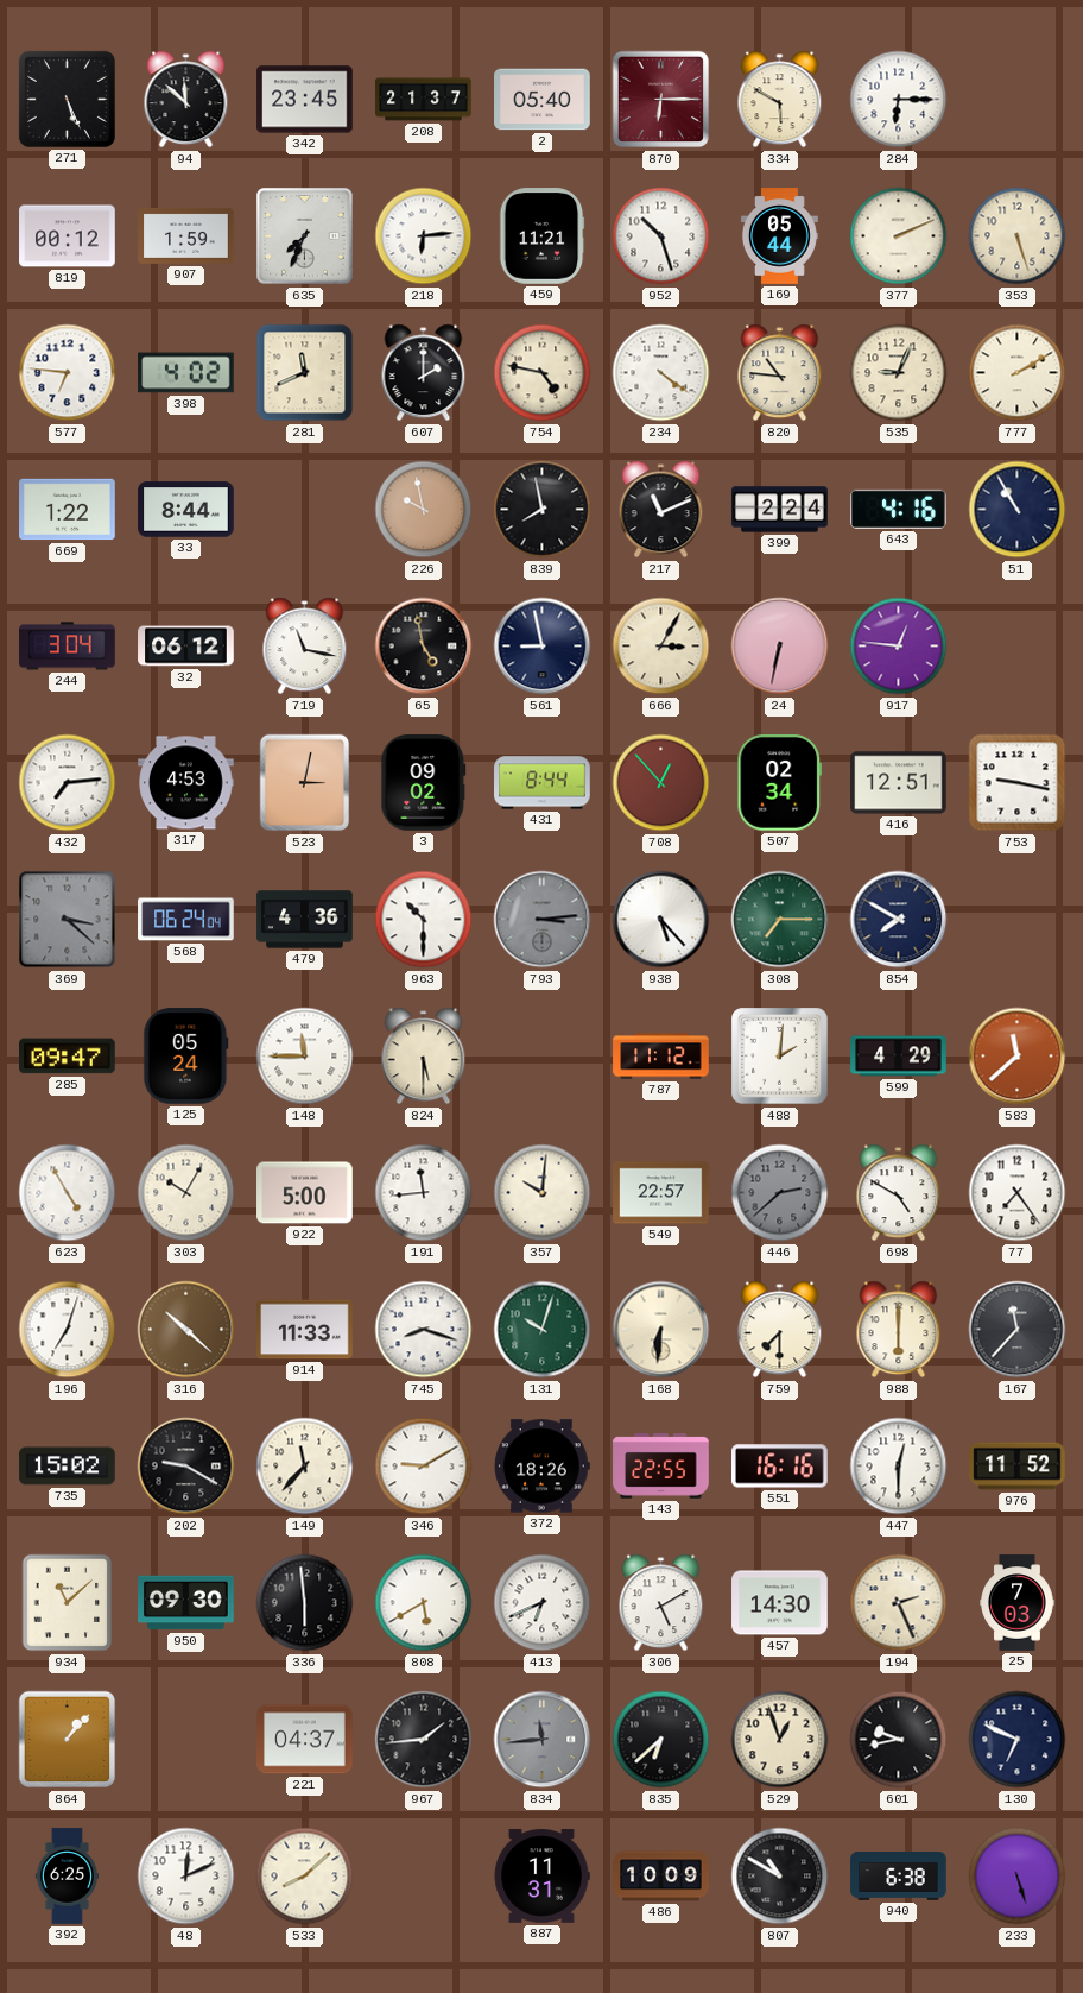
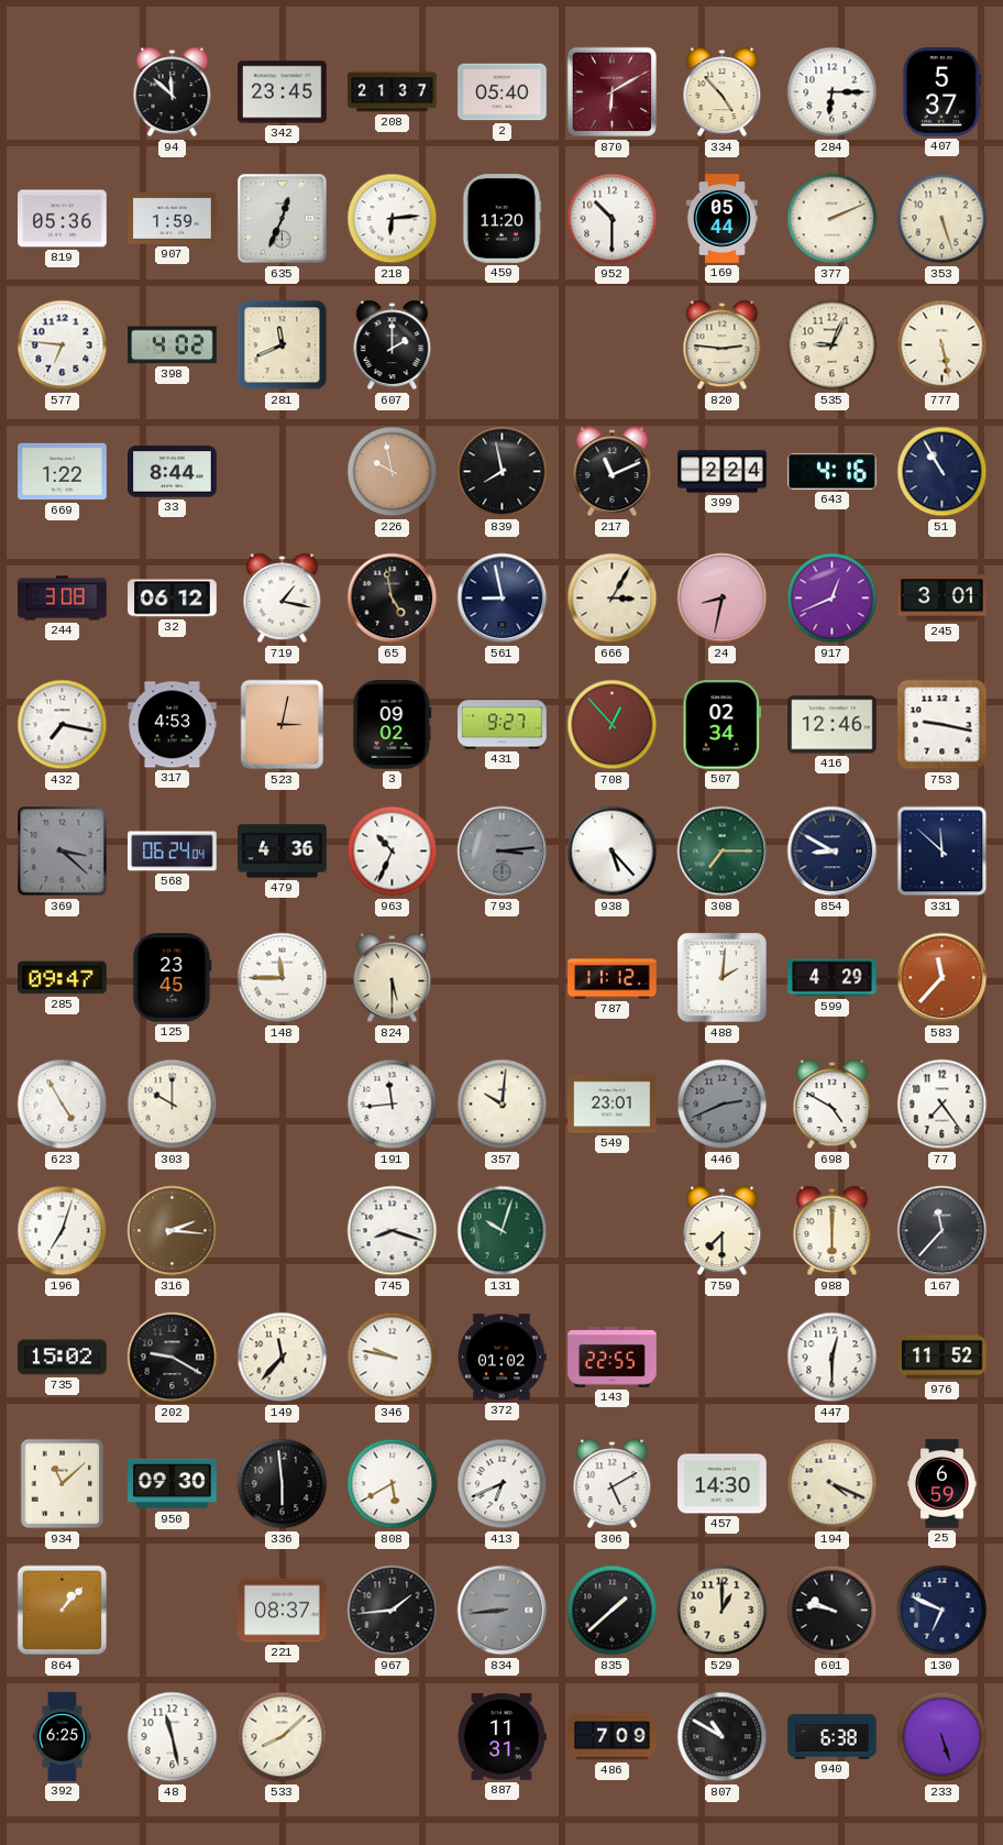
271: 5:26 -> none
870: 6:15 -> 6:10
334: 5:50 -> 4:53
407: none -> 5:37
819: 00:12 -> 05:36
635: 7:34 -> 12:34
459: 11:21 -> 11:20
952: 10:27 -> 10:30
754: 4:47 -> none
234: 4:21 -> none
820: 10:46 -> 2:46
777: 2:10 -> 5:28
244: 3:04 -> 3:08
719: 11:17 -> 1:17
24: 6:32 -> 8:32
917: 12:46 -> 12:41
245: none -> 3:01
432: 7:14 -> 7:17
431: 8:44 -> 9:27
416: 12:51 -> 12:46
963: 10:30 -> 10:34
854: 7:50 -> 8:50
331: none -> 11:52
125: 05:24 -> 23:45
583: 11:38 -> 11:37
303: 10:05 -> 10:00
922: 5:00 -> none
549: 22:57 -> 23:01
446: 2:38 -> 2:41
316: 10:22 -> 2:16
914: 11:33 -> none
168: 6:31 -> none
346: 9:10 -> 9:47
372: 18:26 -> 01:02
551: 16:16 -> none
194: 2:26 -> 4:19
25: 7:03 -> 6:59
221: 04:37 -> 08:37
834: 11:44 -> 8:44
835: 6:38 -> 1:38
529: 12:57 -> 1:00
601: 9:43 -> 9:47
48: 12:11 -> 11:28
486: 10:09 -> 7:09
